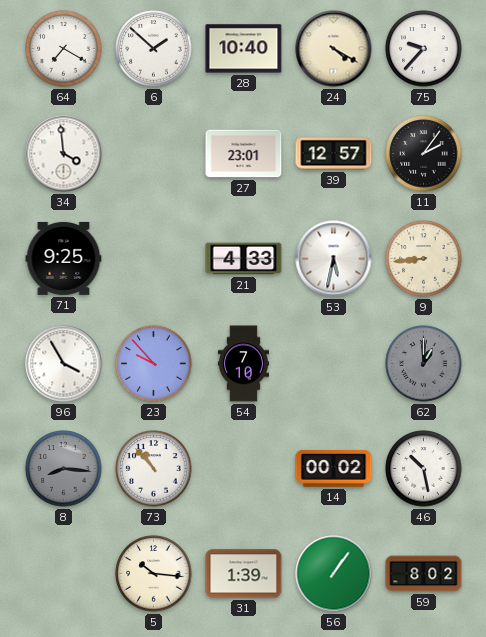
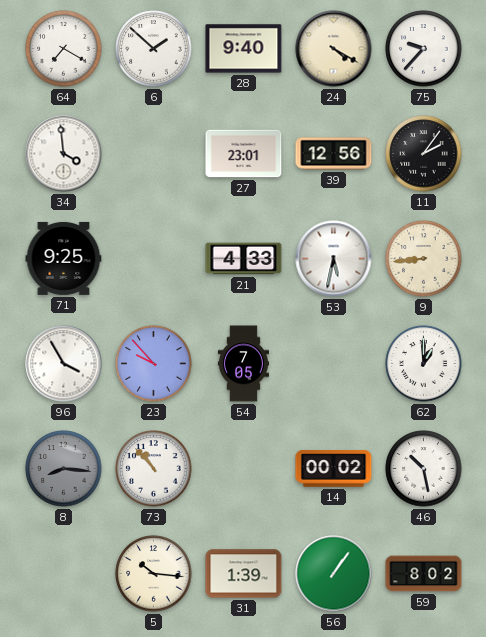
28: 10:40 -> 9:40
39: 12:57 -> 12:56
54: 7:10 -> 7:05
62 dial: grey -> white
